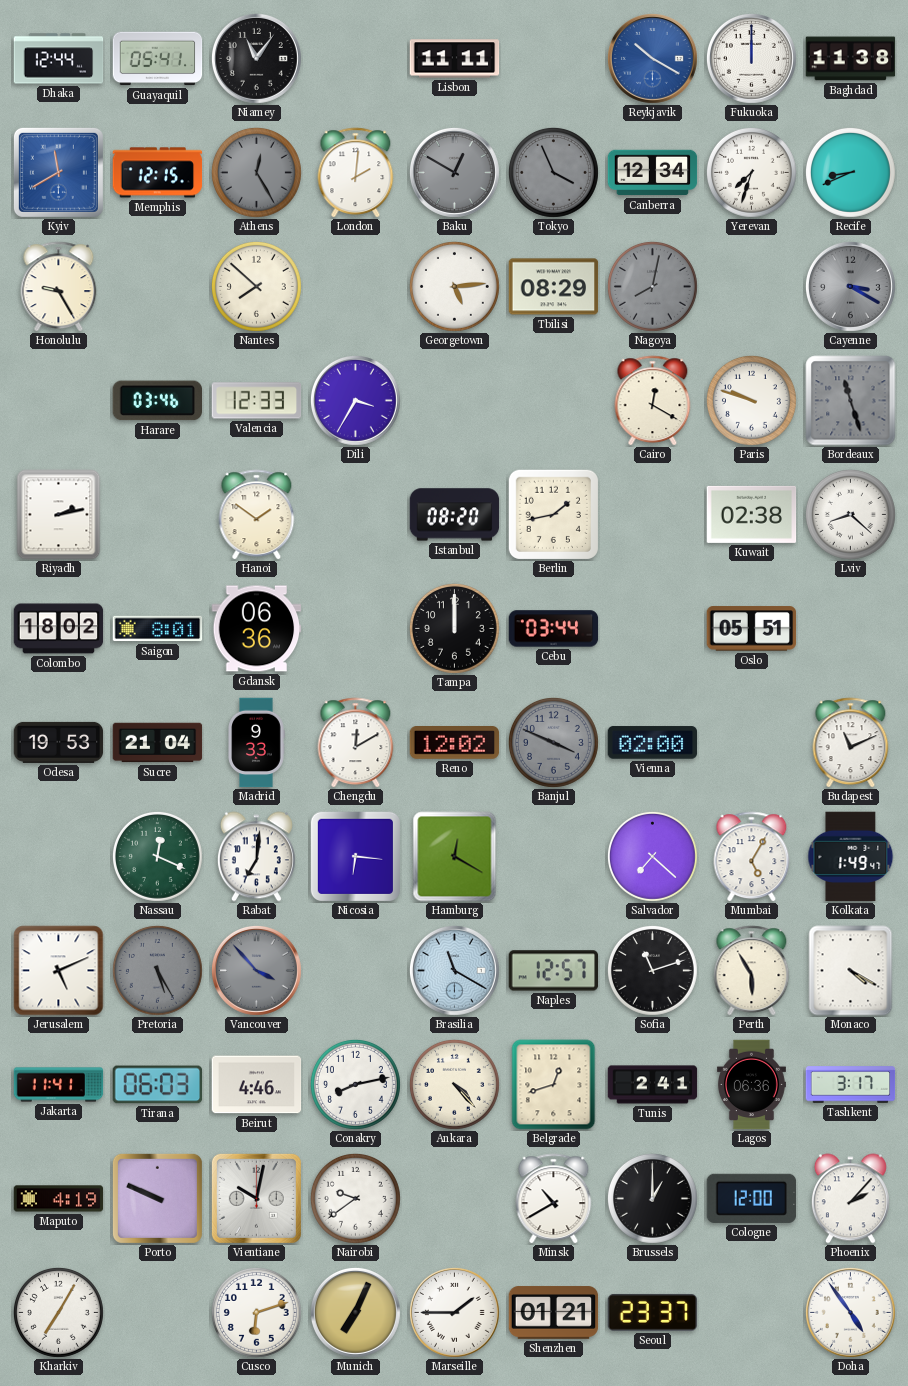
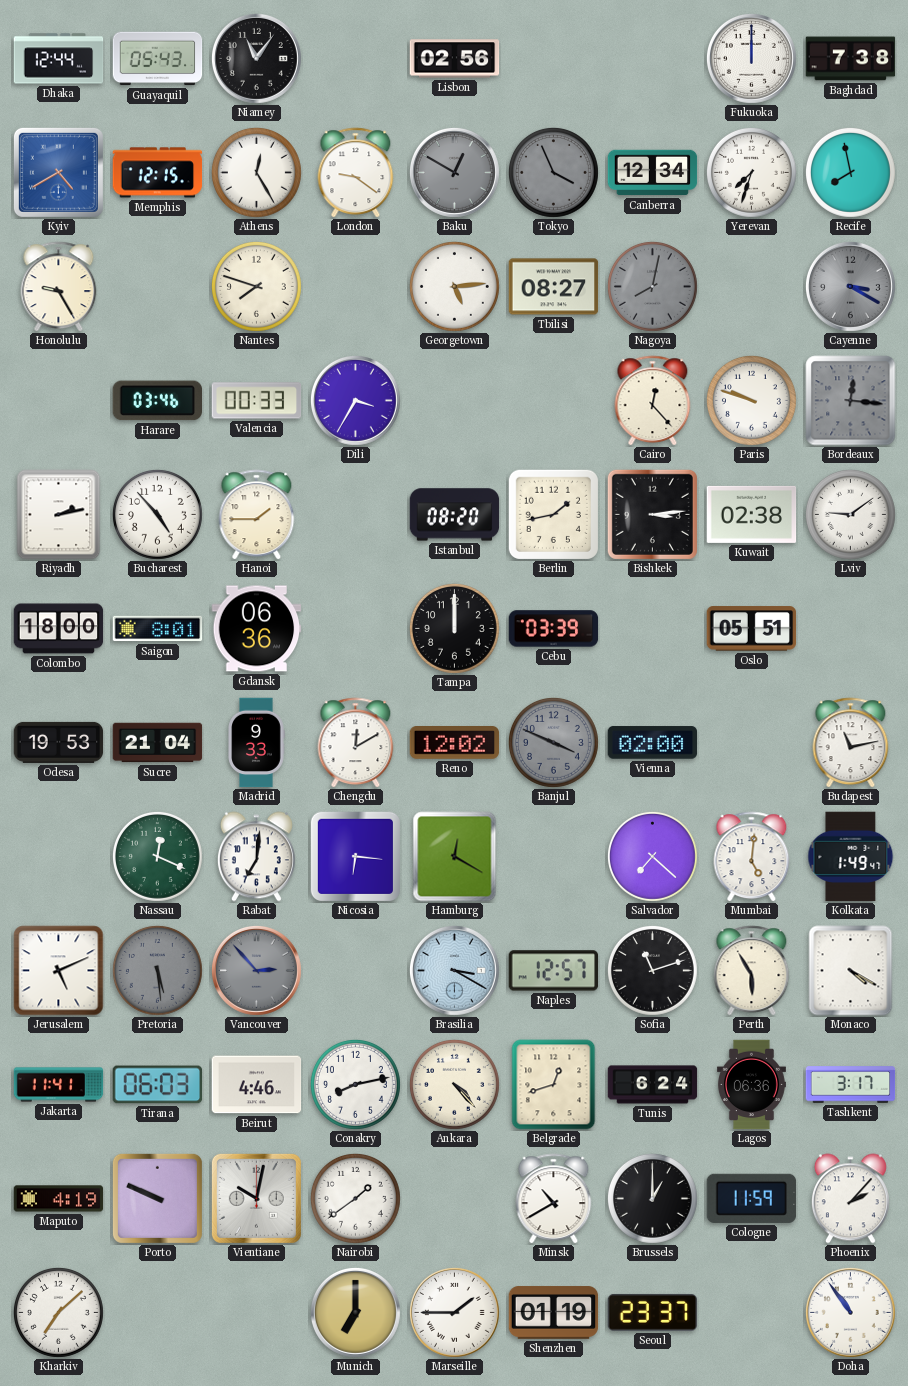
Guayaquil: 05:41 -> 05:43
Lisbon: 11:11 -> 02:56
Reykjavik: 10:20 -> none
Baghdad: 11:38 -> 7:38
Kyiv: 11:40 -> 4:40
Athens dial: grey -> white
London: 2:01 -> 9:21
Recife: 8:41 -> 7:58
Nantes: 7:52 -> 7:48
Tbilisi: 08:29 -> 08:27
Valencia: 12:33 -> 00:33
Cairo: 12:20 -> 12:23
Bordeaux: 11:27 -> 12:16
Bucharest: none -> 4:53
Hanoi: 1:51 -> 1:45
Bishkek: none -> 3:14
Lviv: 8:22 -> 9:09
Colombo: 18:02 -> 18:00
Cebu: 03:44 -> 03:39
Budapest: 11:11 -> 11:13
Mumbai: 5:05 -> 5:01
Pretoria: 5:25 -> 5:29
Vancouver: 3:53 -> 2:53
Brasilia: 11:20 -> 3:20
Tunis: 2:41 -> 6:24
Nairobi: 9:39 -> 1:39
Cologne: 12:00 -> 11:59
Kharkiv: 7:05 -> 7:08
Cusco: 6:12 -> none
Munich: 7:04 -> 7:00
Shenzhen: 01:21 -> 01:19
Doha: 4:54 -> 10:54
